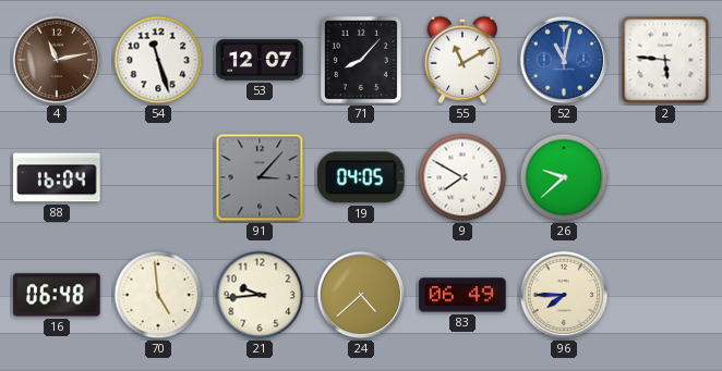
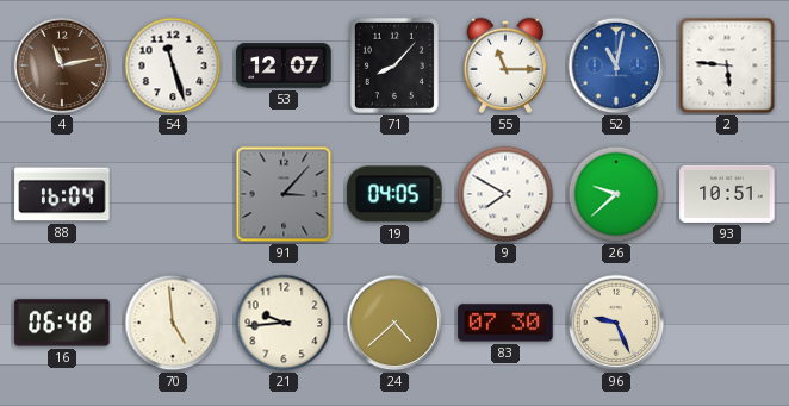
55: 11:10 -> 11:15
93: none -> 10:51
83: 06:49 -> 07:30
96: 7:45 -> 9:26
